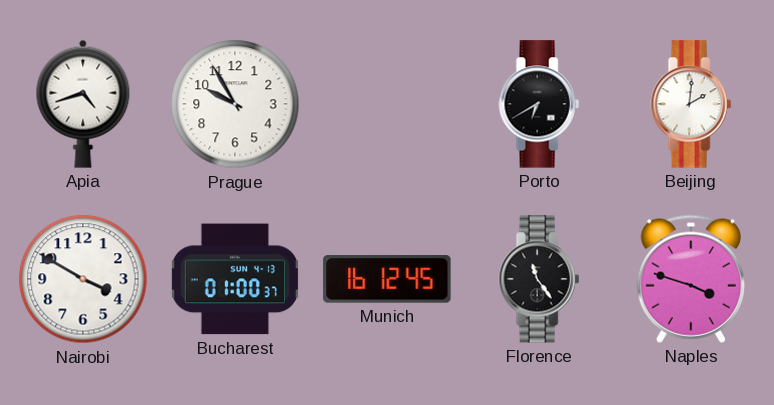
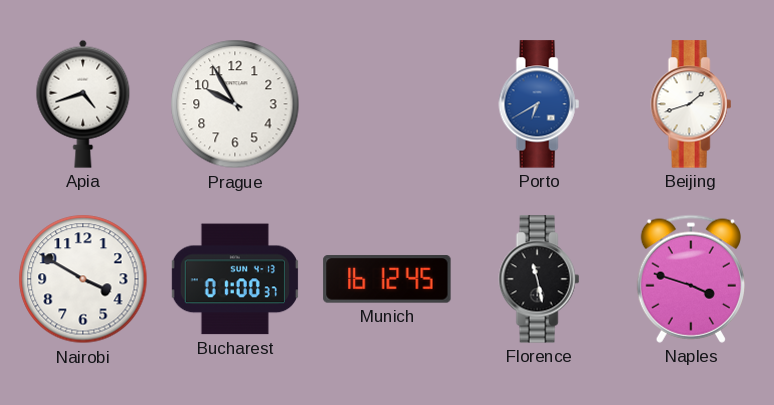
Porto dial: black -> blue
Beijing: 2:01 -> 1:42
Florence: 11:24 -> 11:28
